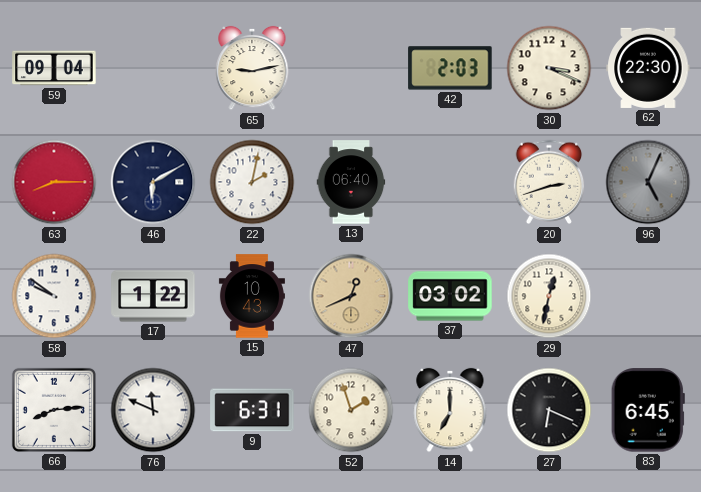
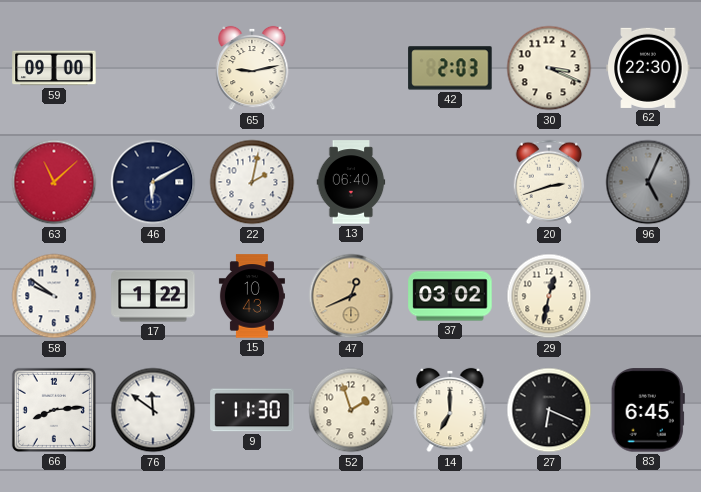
59: 09:04 -> 09:00
63: 8:15 -> 11:08
76: 11:49 -> 11:51
9: 6:31 -> 11:30
